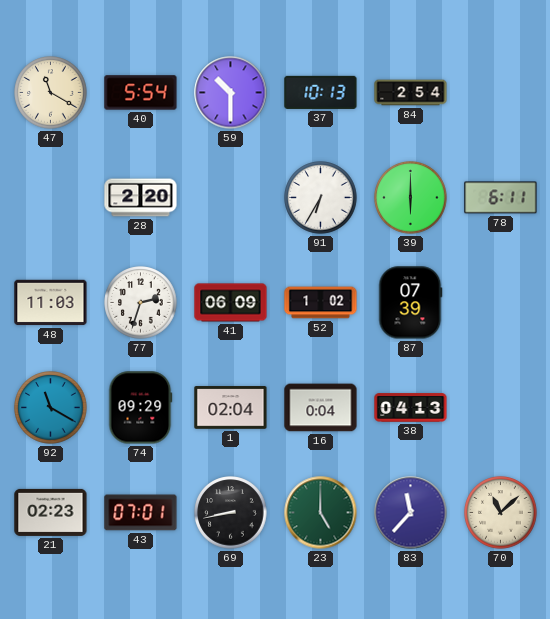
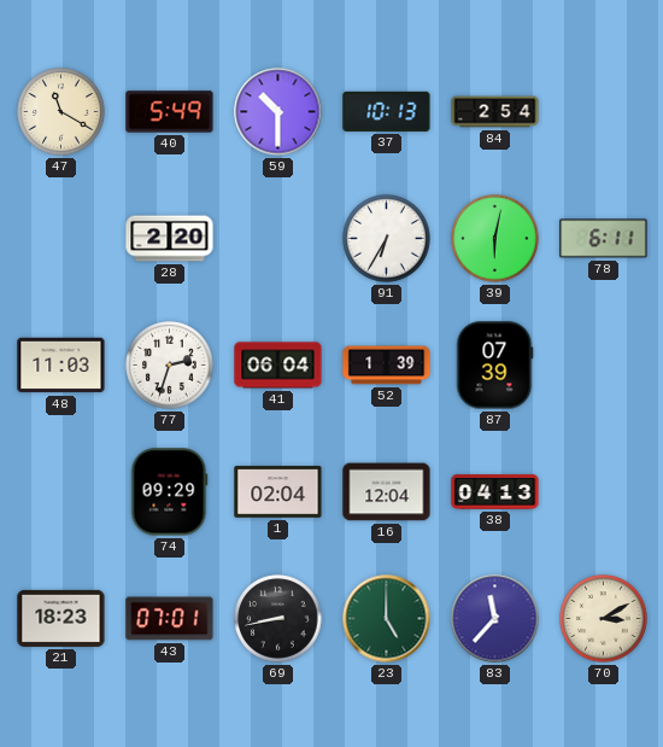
40: 5:54 -> 5:49
39: 6:00 -> 6:02
41: 06:09 -> 06:04
52: 1:02 -> 1:39
92: 11:20 -> none
16: 0:04 -> 12:04
21: 02:23 -> 18:23
70: 11:08 -> 3:10
